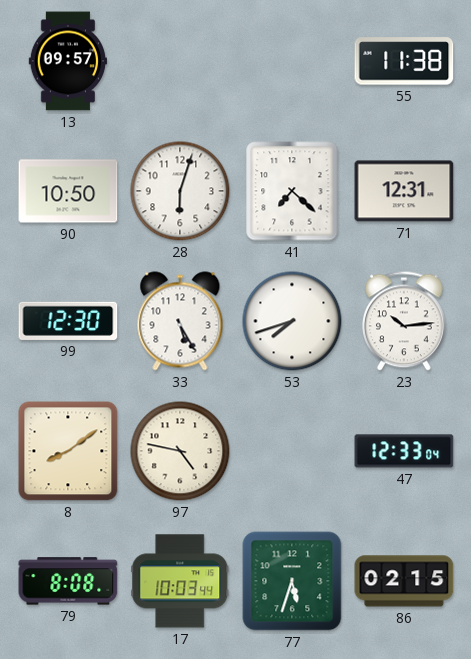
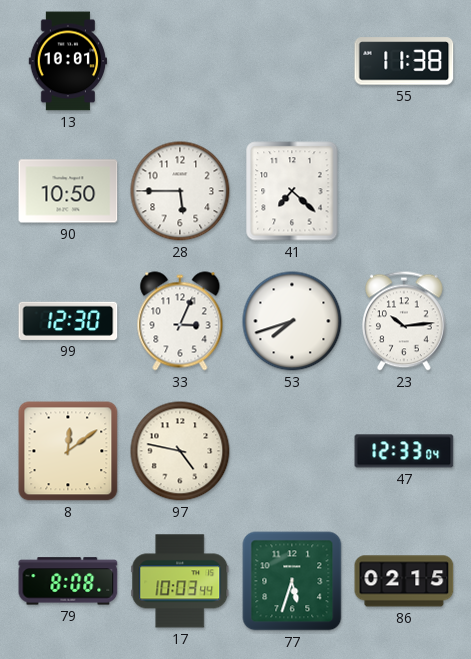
13: 09:57 -> 10:01
28: 6:03 -> 5:45
71: 12:31 -> none
33: 5:25 -> 3:04
8: 8:09 -> 12:09
